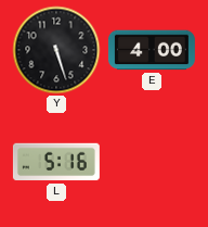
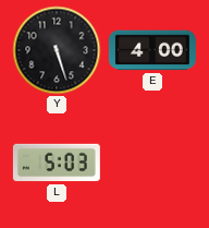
L: 5:16 -> 5:03
